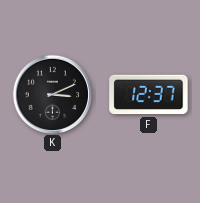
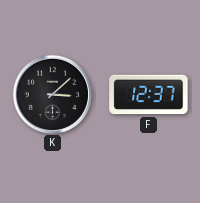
K: 3:11 -> 3:08
